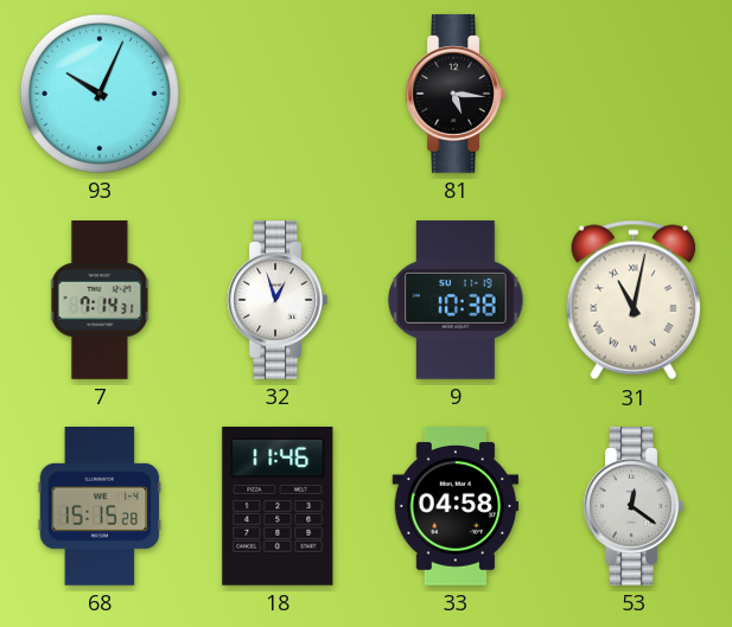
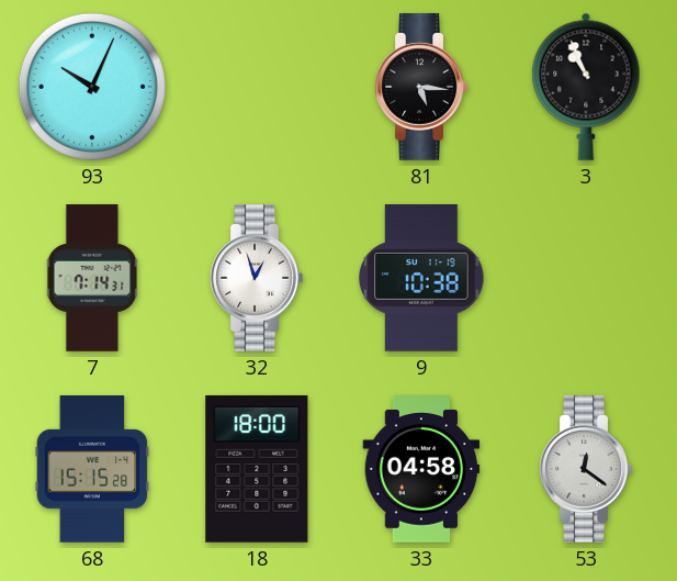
3: none -> 10:56
31: 11:02 -> none
18: 11:46 -> 18:00
